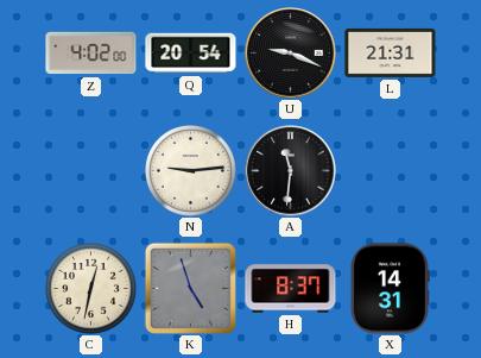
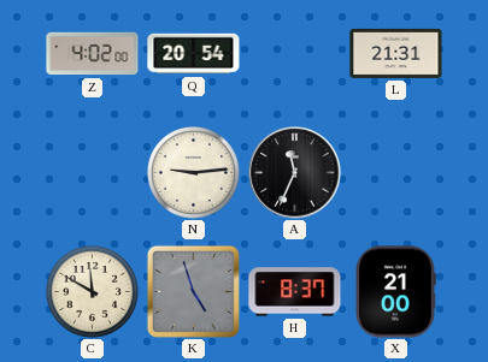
U: 9:19 -> none
A: 11:31 -> 11:34
C: 12:32 -> 11:50
X: 14:31 -> 21:00
